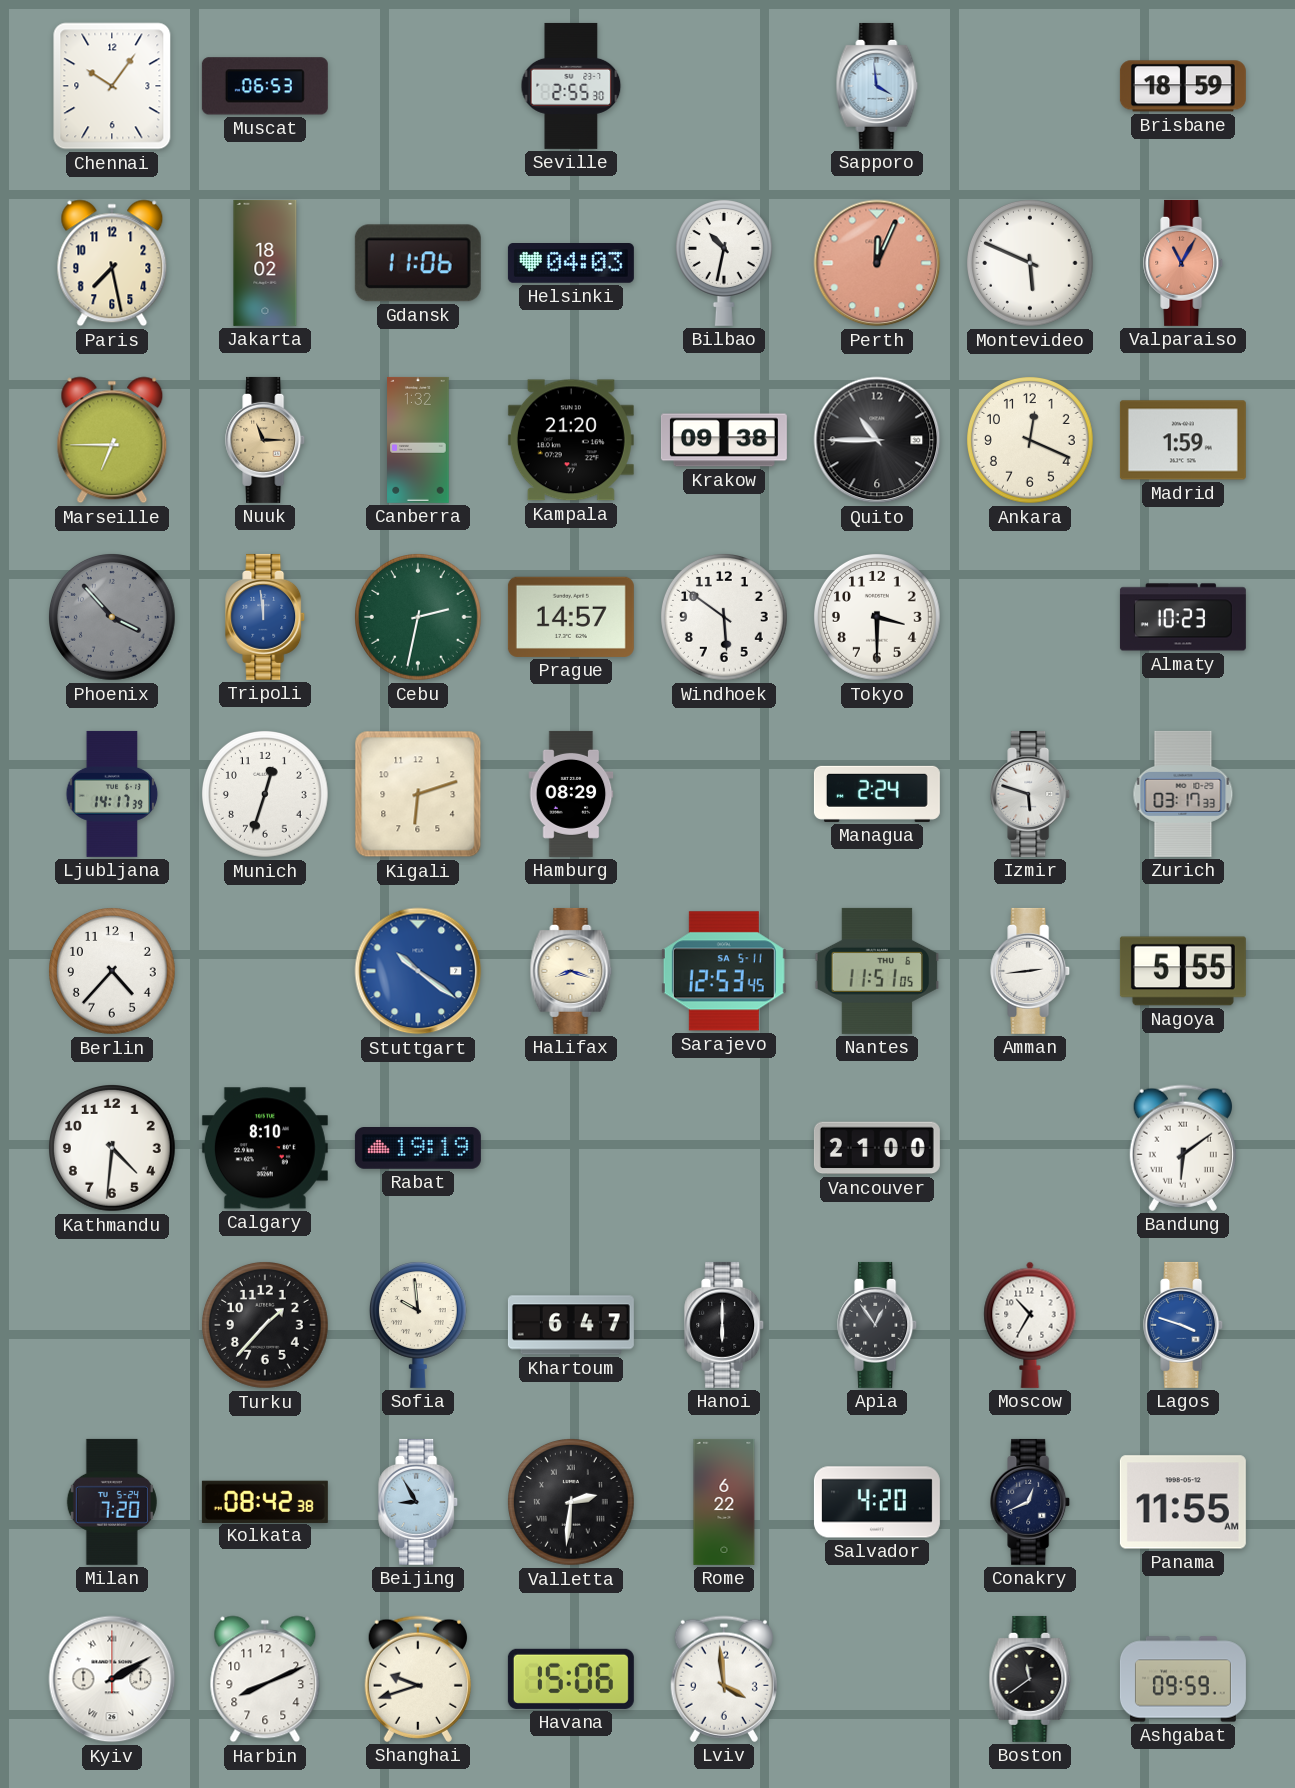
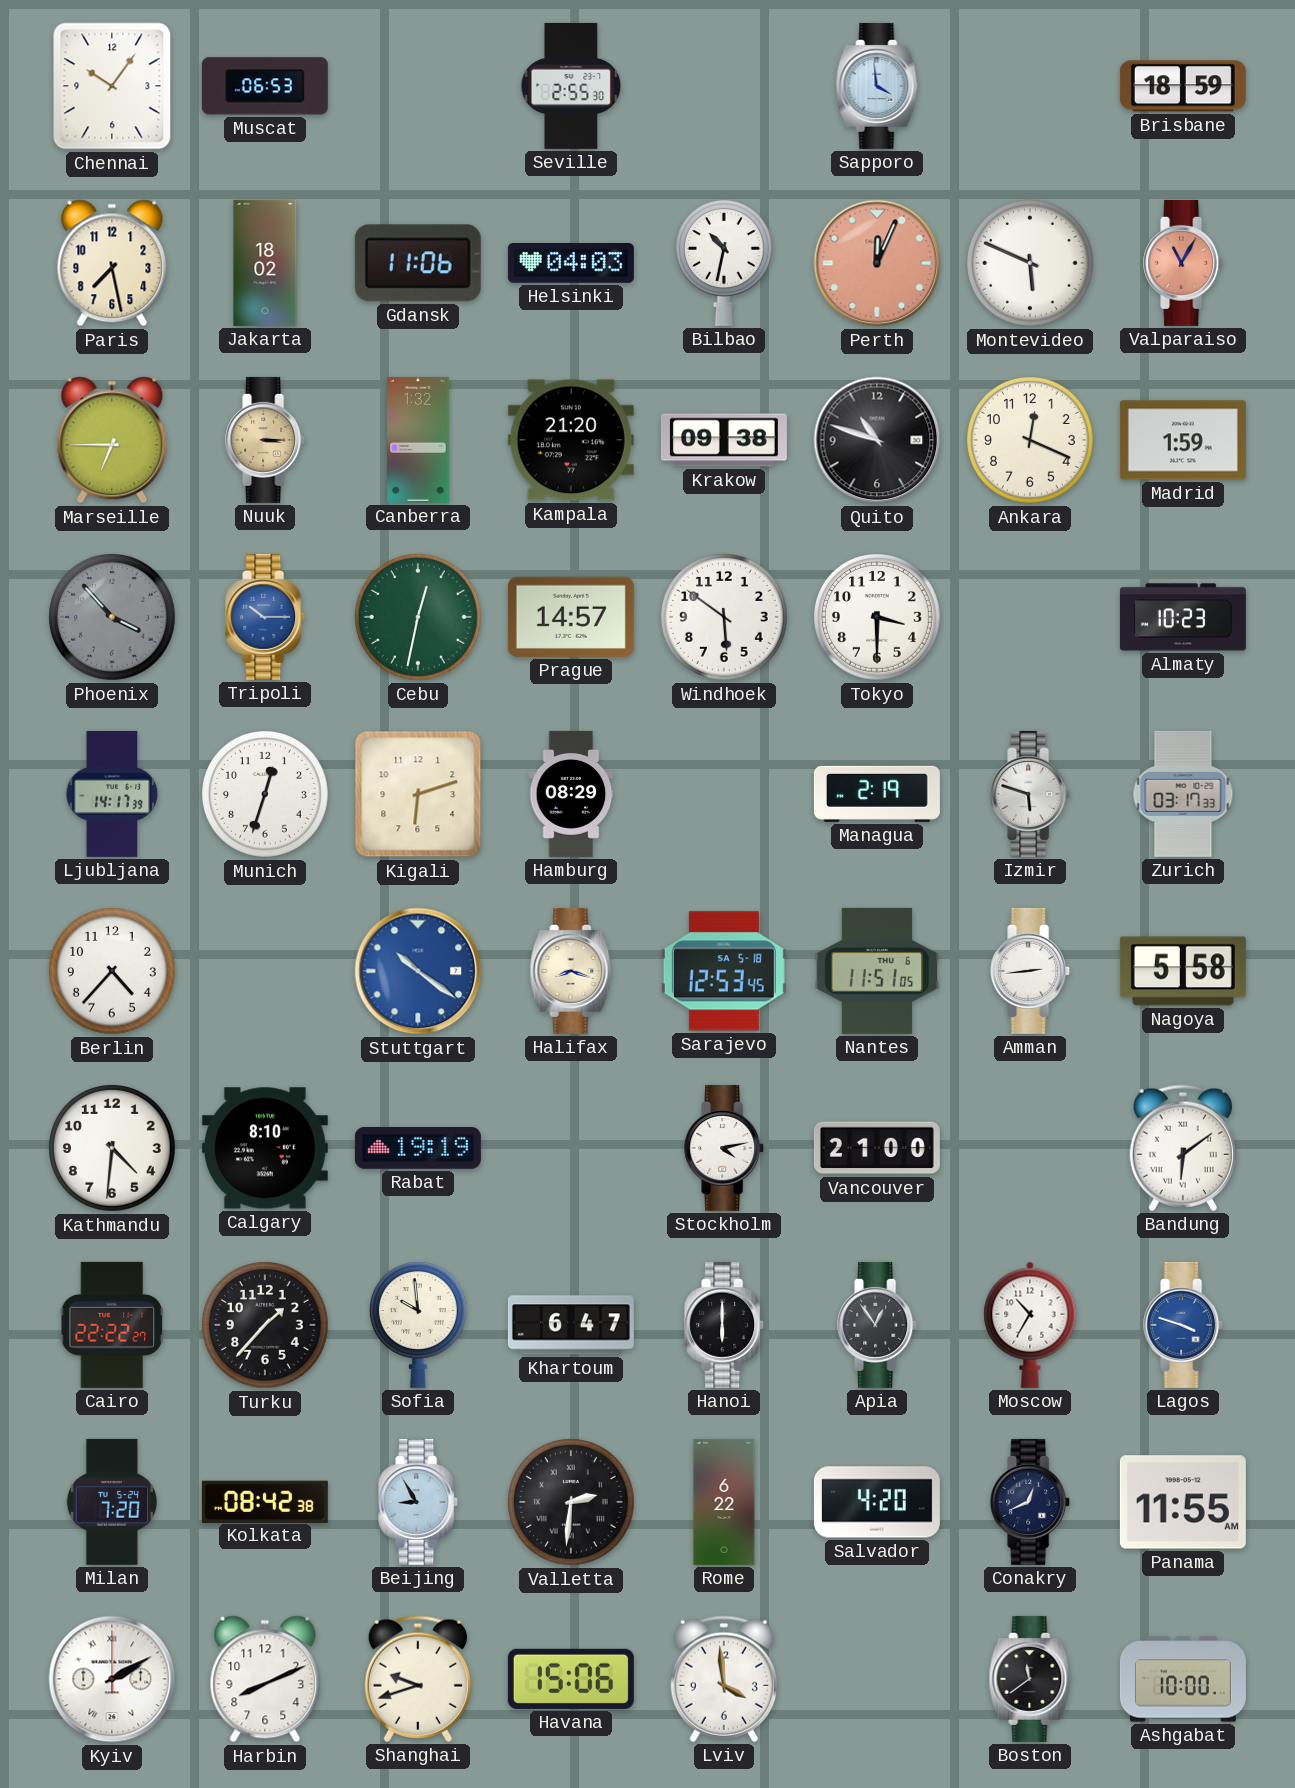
Nuuk: 11:15 -> 3:15
Quito: 10:45 -> 10:48
Tripoli: 11:59 -> 10:15
Cebu: 2:32 -> 12:32
Managua: 2:24 -> 2:19
Sarajevo date: SA 5-11 -> SA 5-18
Nagoya: 5:55 -> 5:58
Stockholm: none -> 4:13
Cairo: none -> 22:22
Ashgabat: 09:59 -> 10:00
